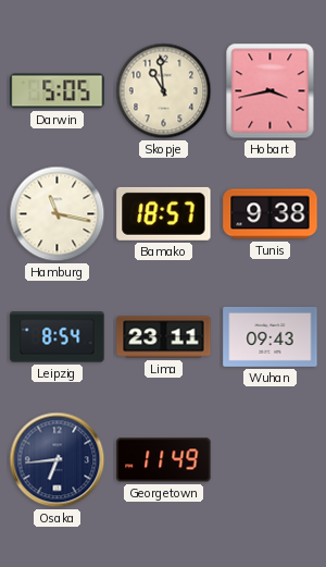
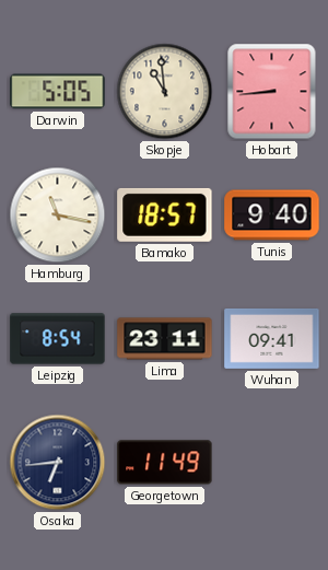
Hobart: 3:43 -> 8:44
Tunis: 9:38 -> 9:40
Wuhan: 09:43 -> 09:41
